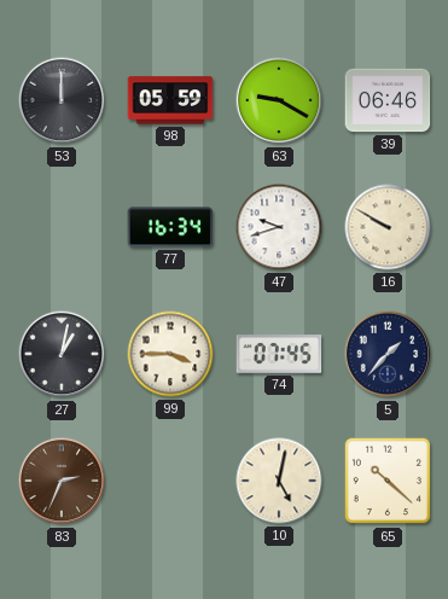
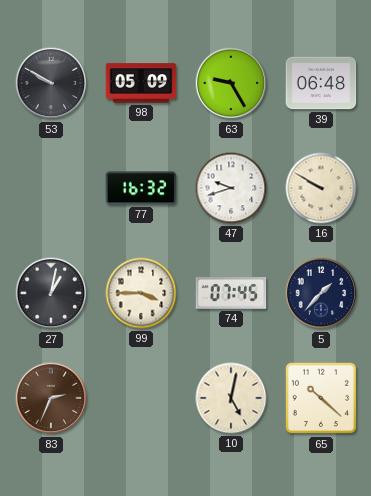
53: 12:00 -> 9:50
98: 05:59 -> 05:09
63: 9:20 -> 9:25
39: 06:46 -> 06:48
77: 16:34 -> 16:32
